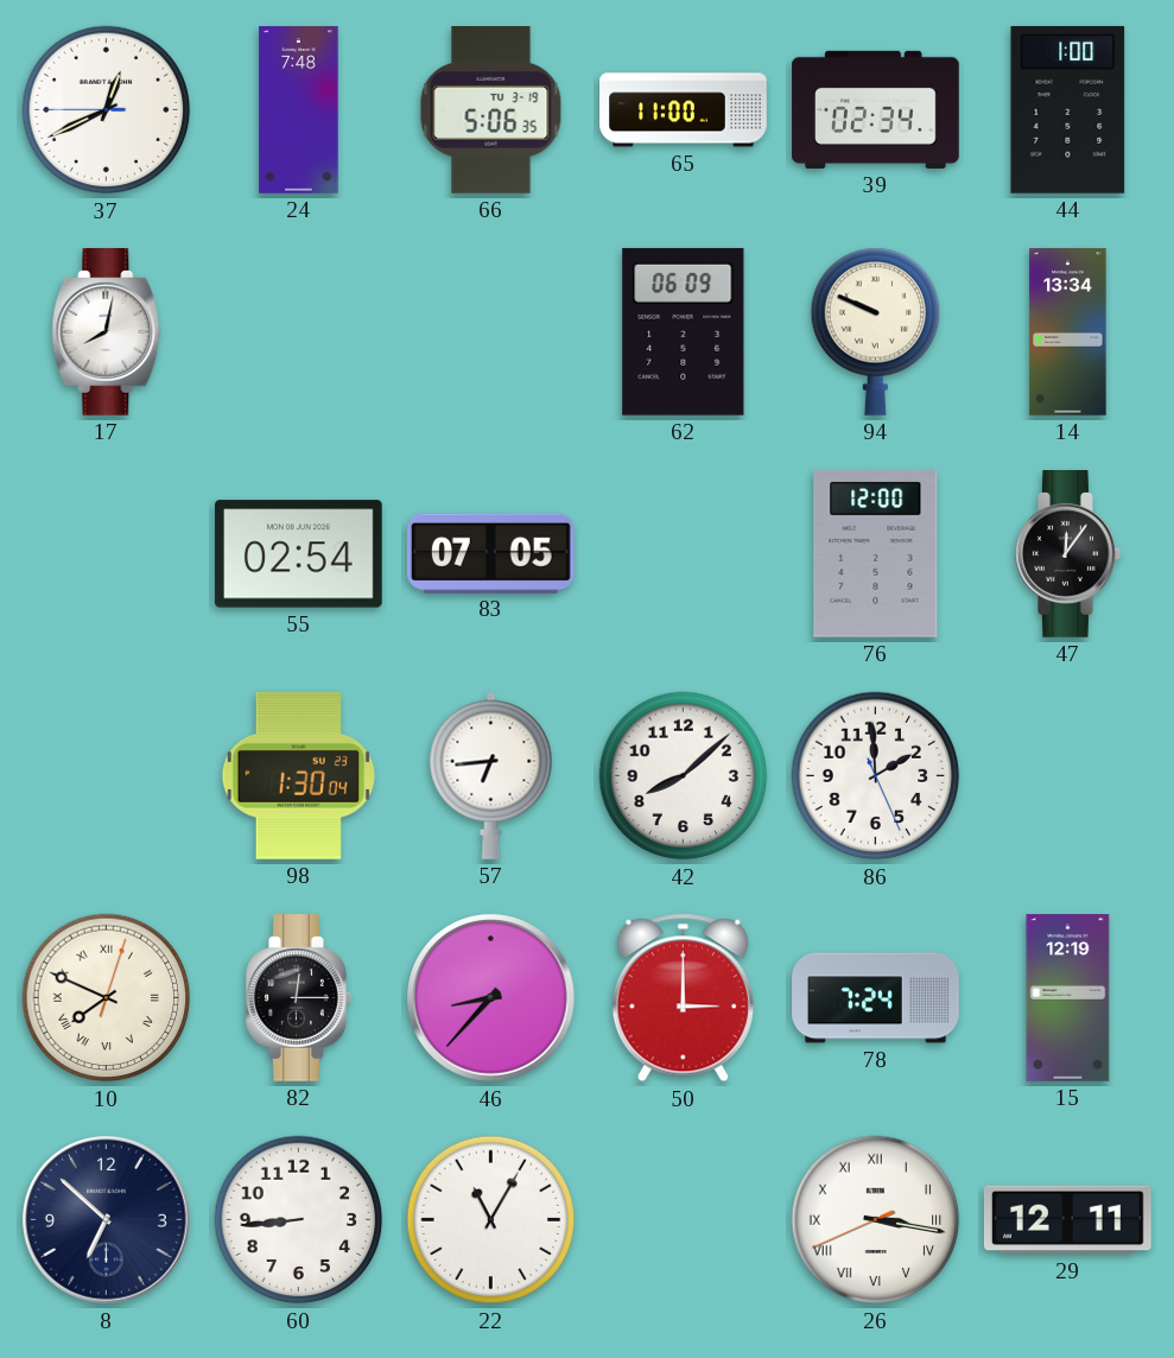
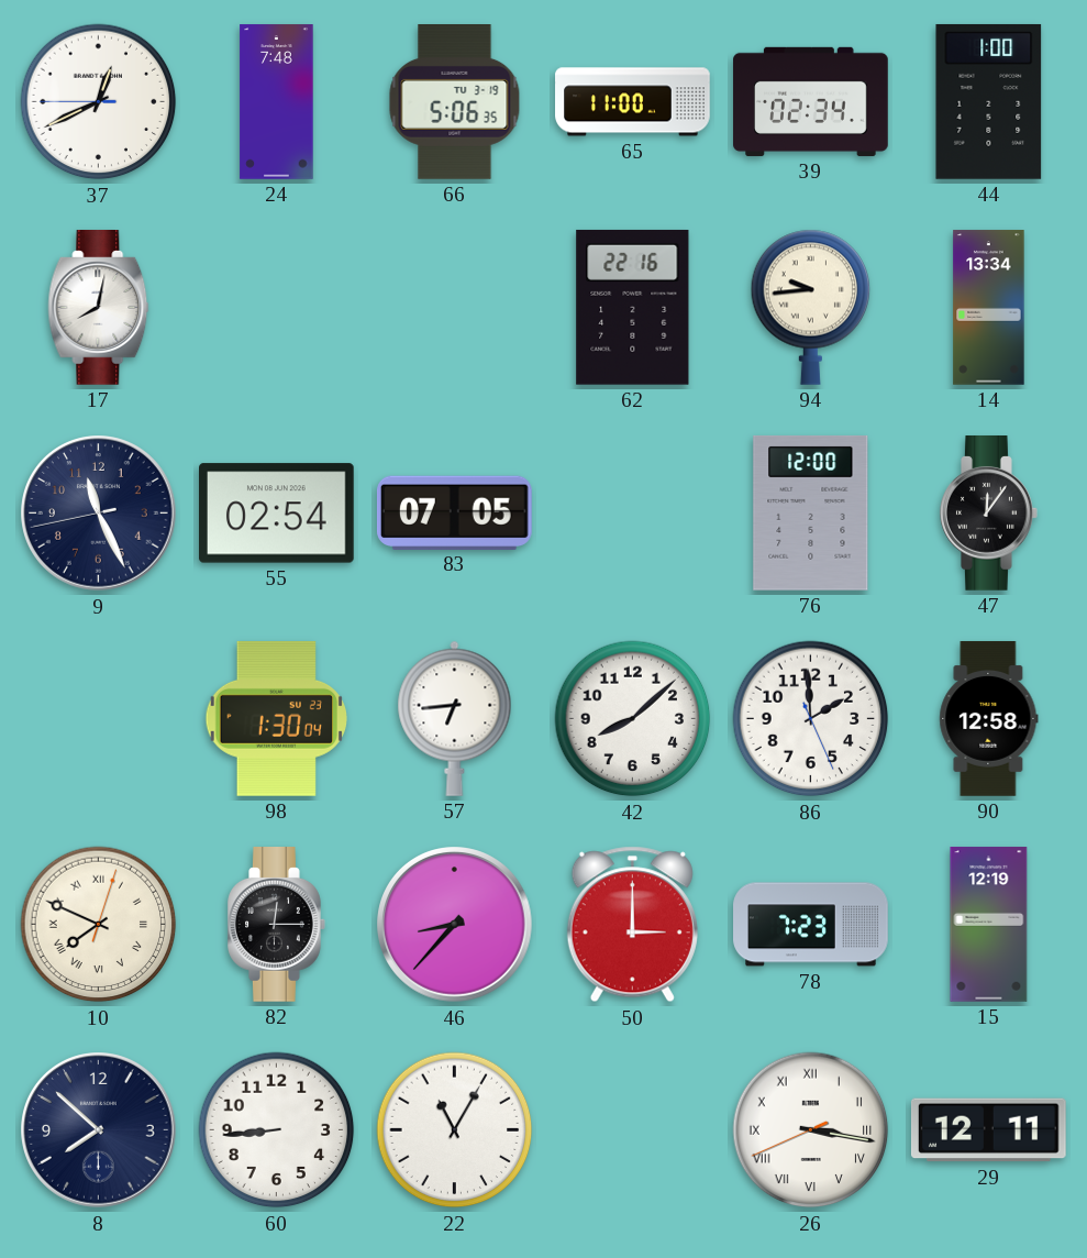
62: 06:09 -> 22:16
94: 9:49 -> 9:44
9: none -> 11:25
90: none -> 12:58
78: 7:24 -> 7:23
8: 6:52 -> 7:52
